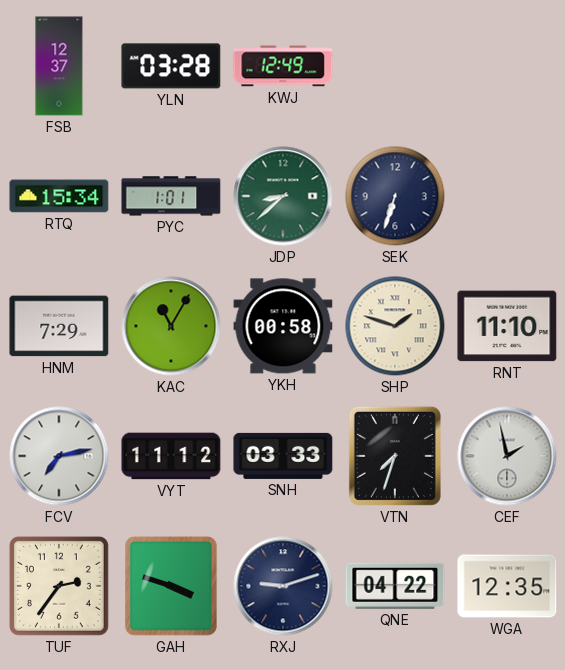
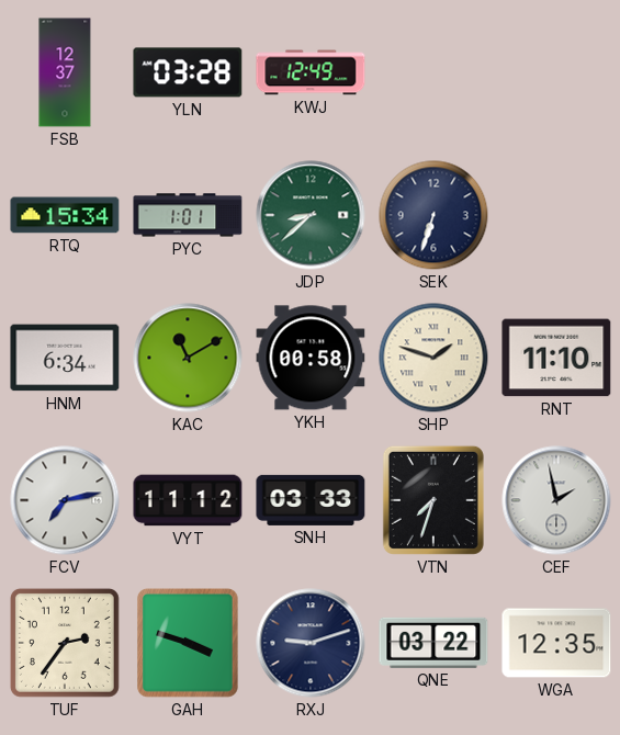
HNM: 7:29 -> 6:34
KAC: 11:05 -> 11:10
QNE: 04:22 -> 03:22
